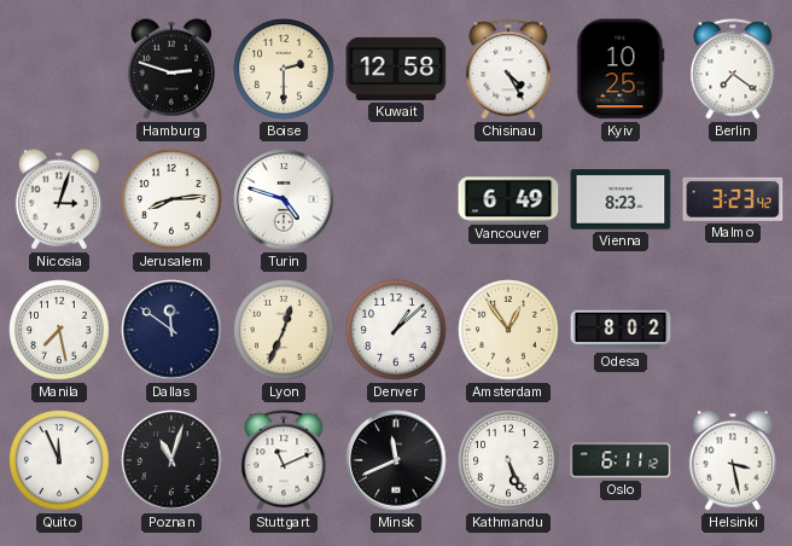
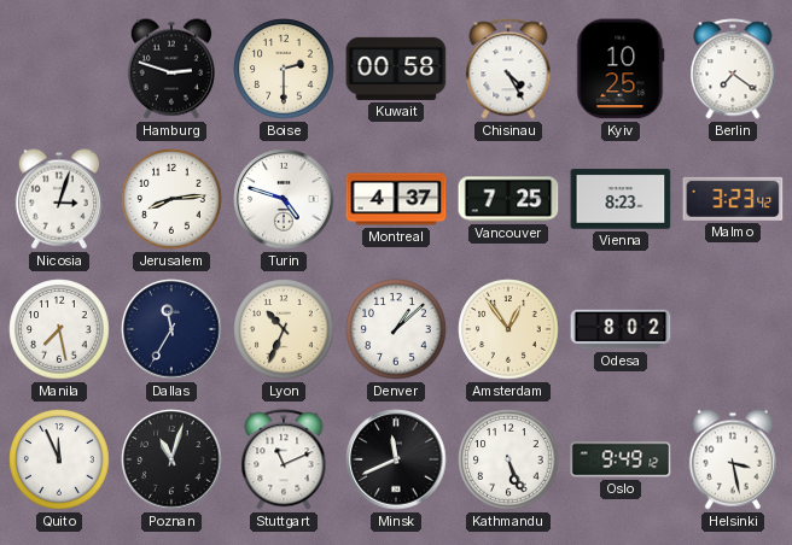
Kuwait: 12:58 -> 00:58
Montreal: none -> 4:37
Vancouver: 6:49 -> 7:25
Dallas: 11:51 -> 11:35
Lyon: 12:34 -> 10:34
Oslo: 6:11 -> 9:49
